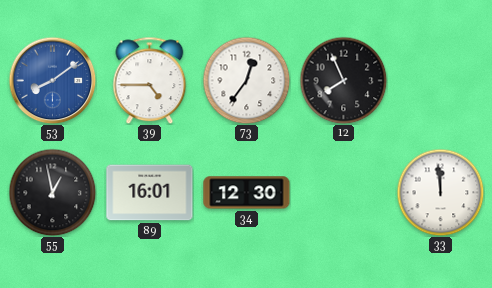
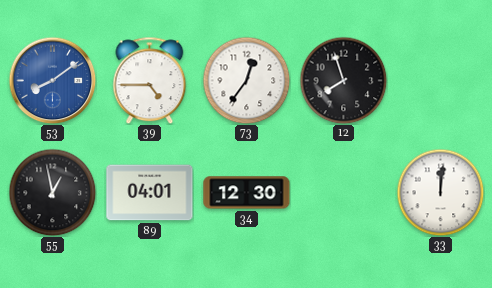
12: 7:56 -> 7:57
89: 16:01 -> 04:01
33: 11:59 -> 12:01
